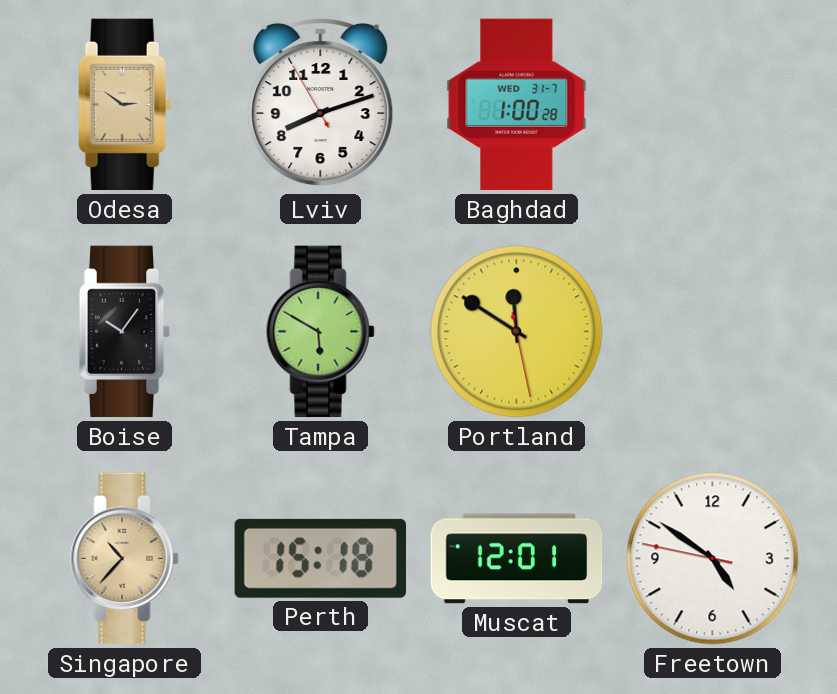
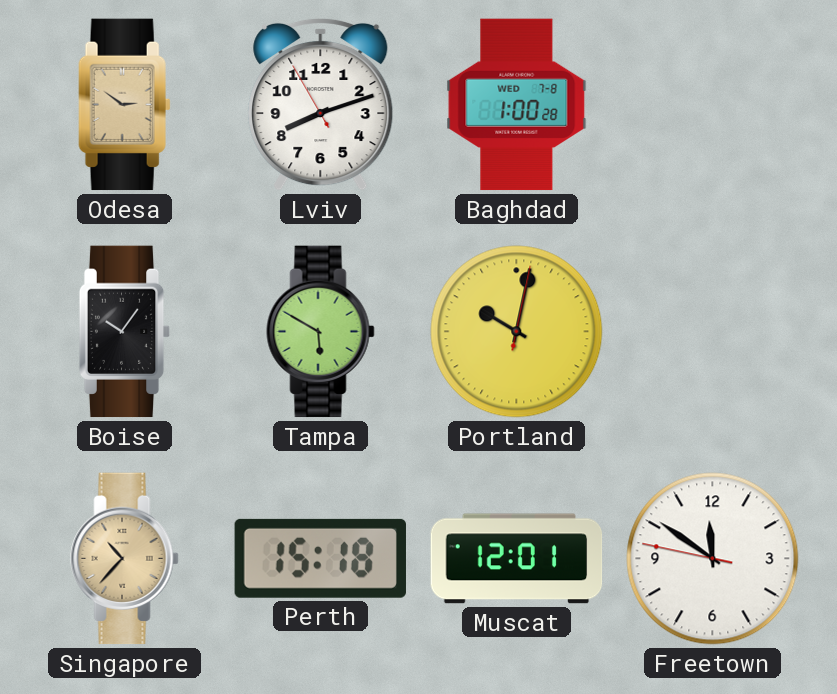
Baghdad date: WED 31-7 -> WED 7-8
Portland: 11:50 -> 10:02
Freetown: 4:50 -> 11:50
